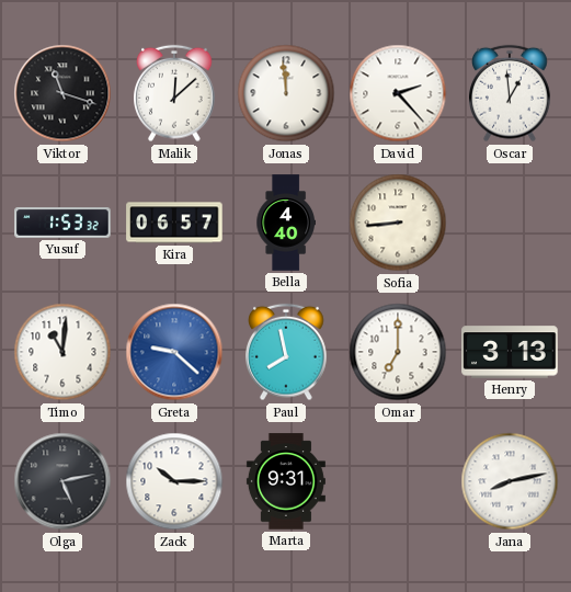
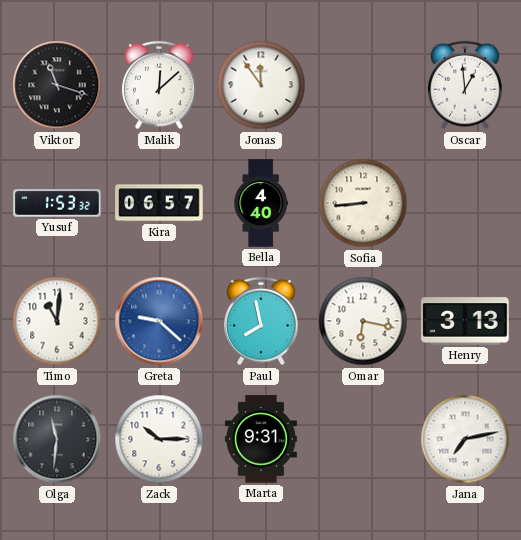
Jonas: 11:59 -> 11:54
David: 2:23 -> none
Omar: 7:00 -> 6:17
Olga: 5:13 -> 11:31
Jana: 8:13 -> 7:13
